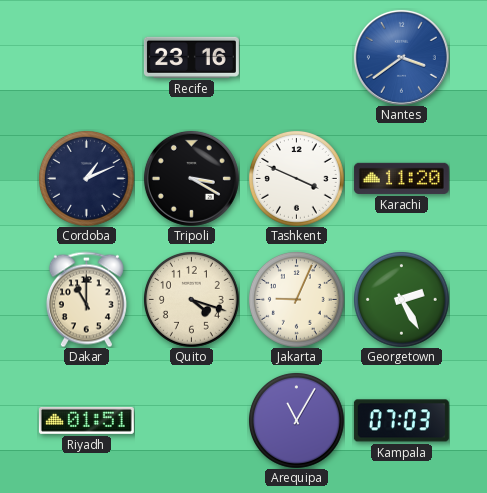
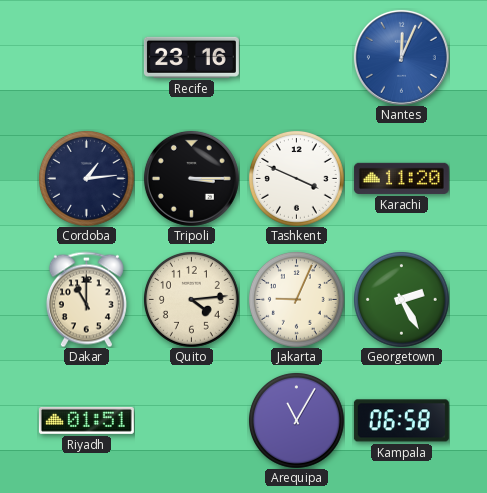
Nantes: 3:39 -> 12:04
Cordoba: 1:11 -> 1:14
Tripoli: 3:20 -> 3:15
Quito: 4:18 -> 4:14
Kampala: 07:03 -> 06:58
